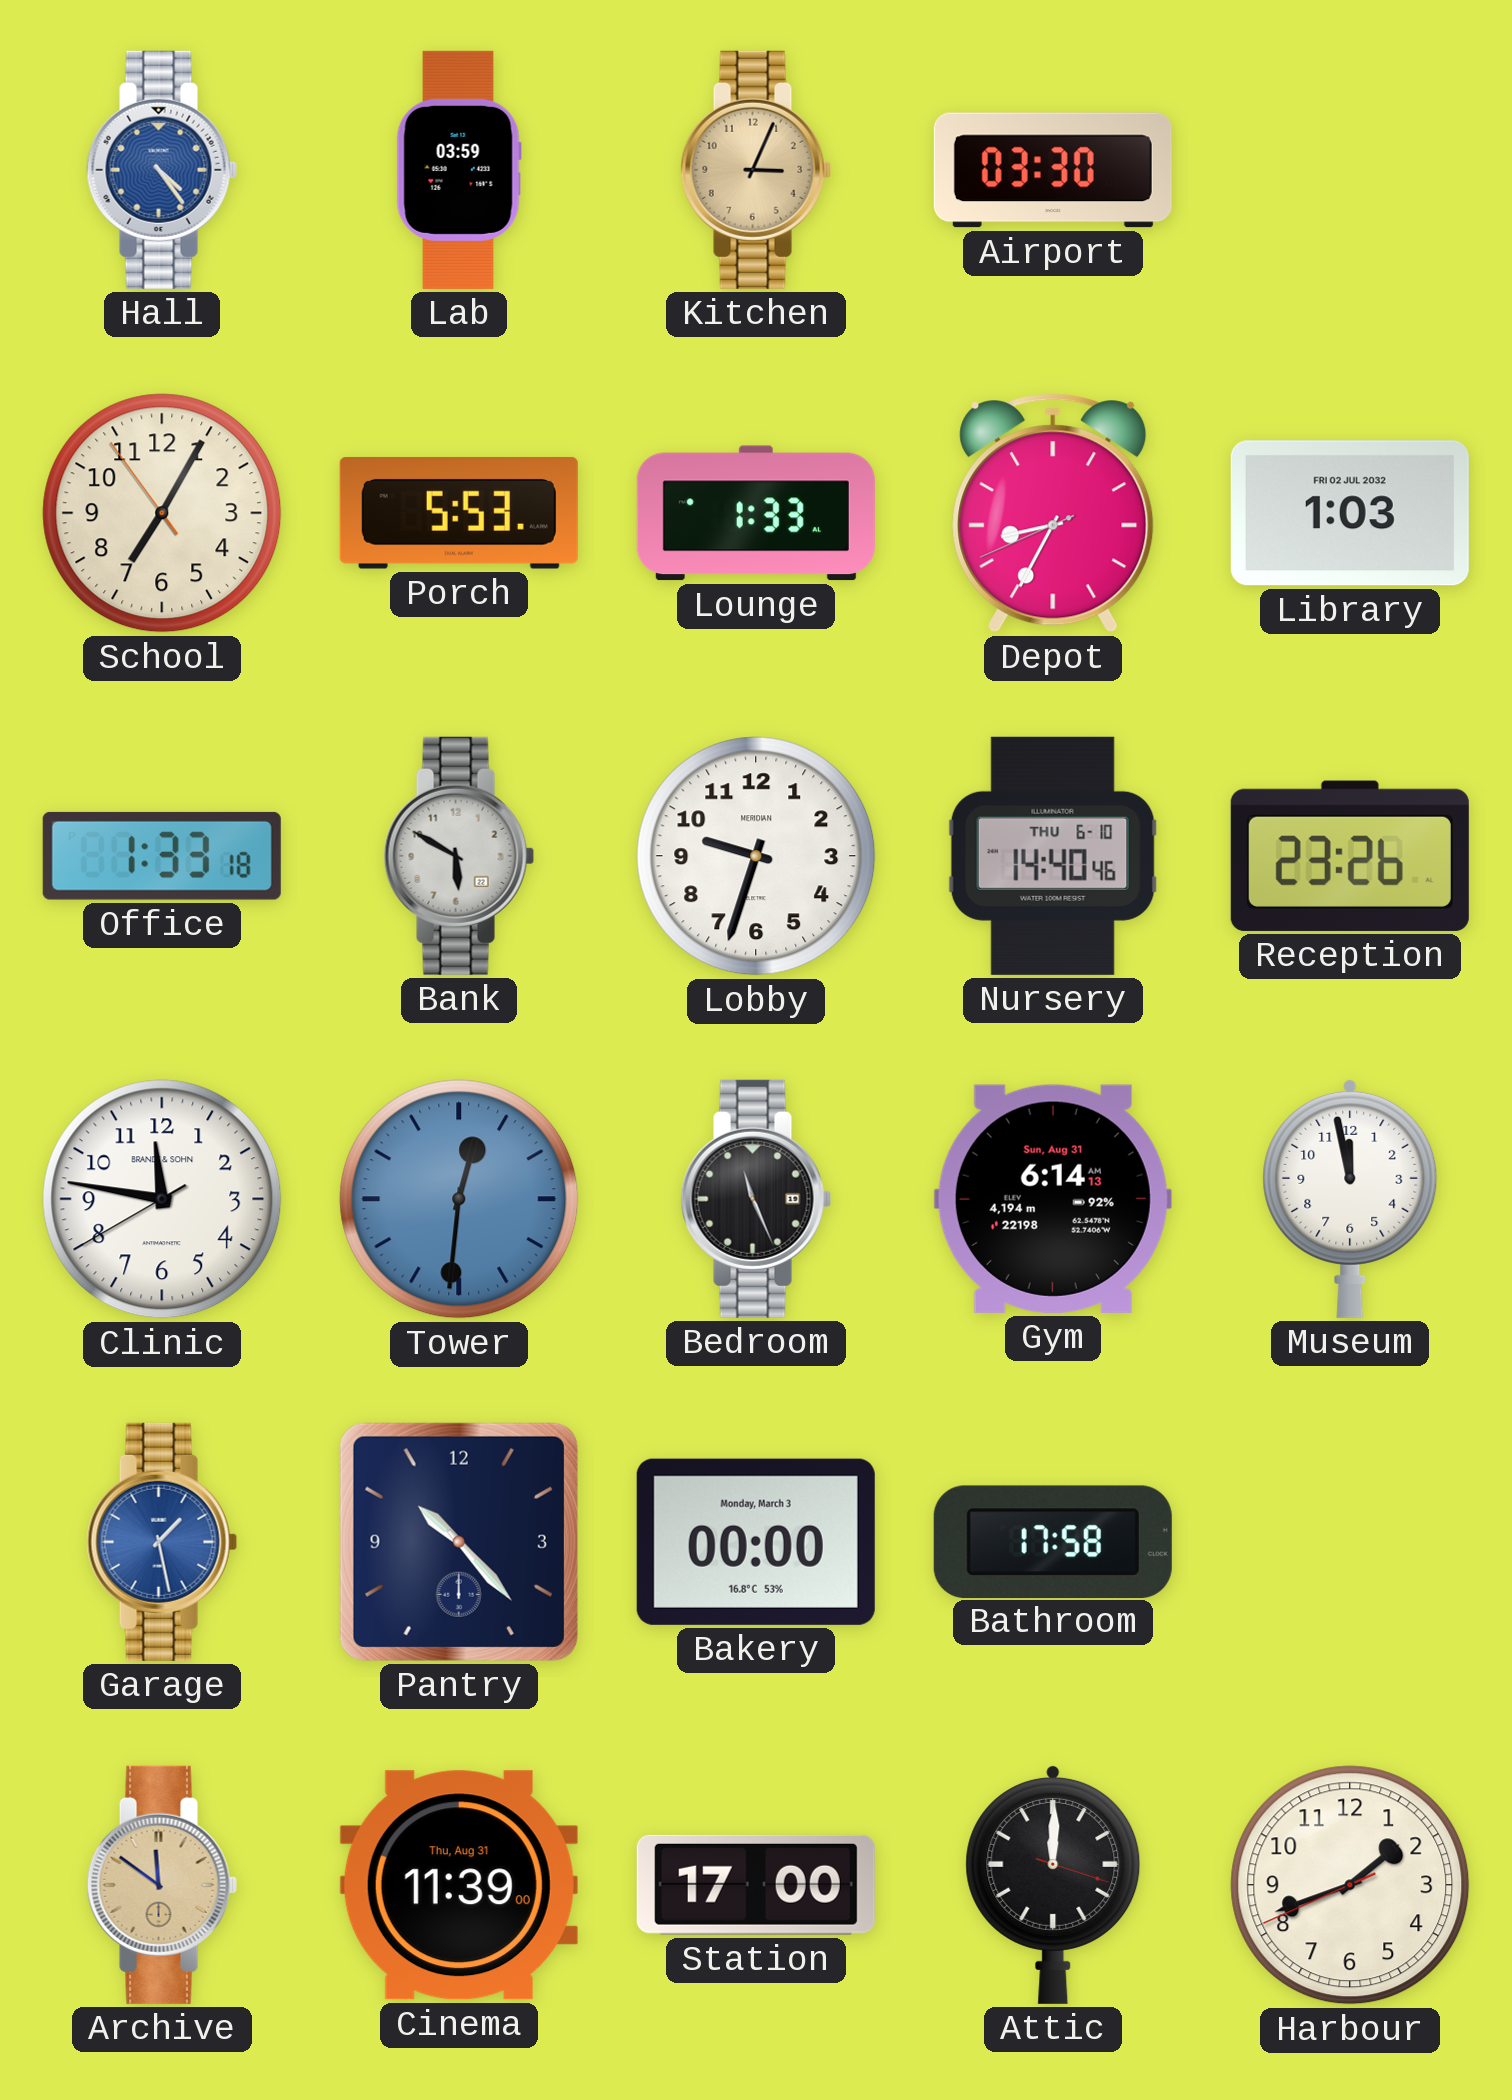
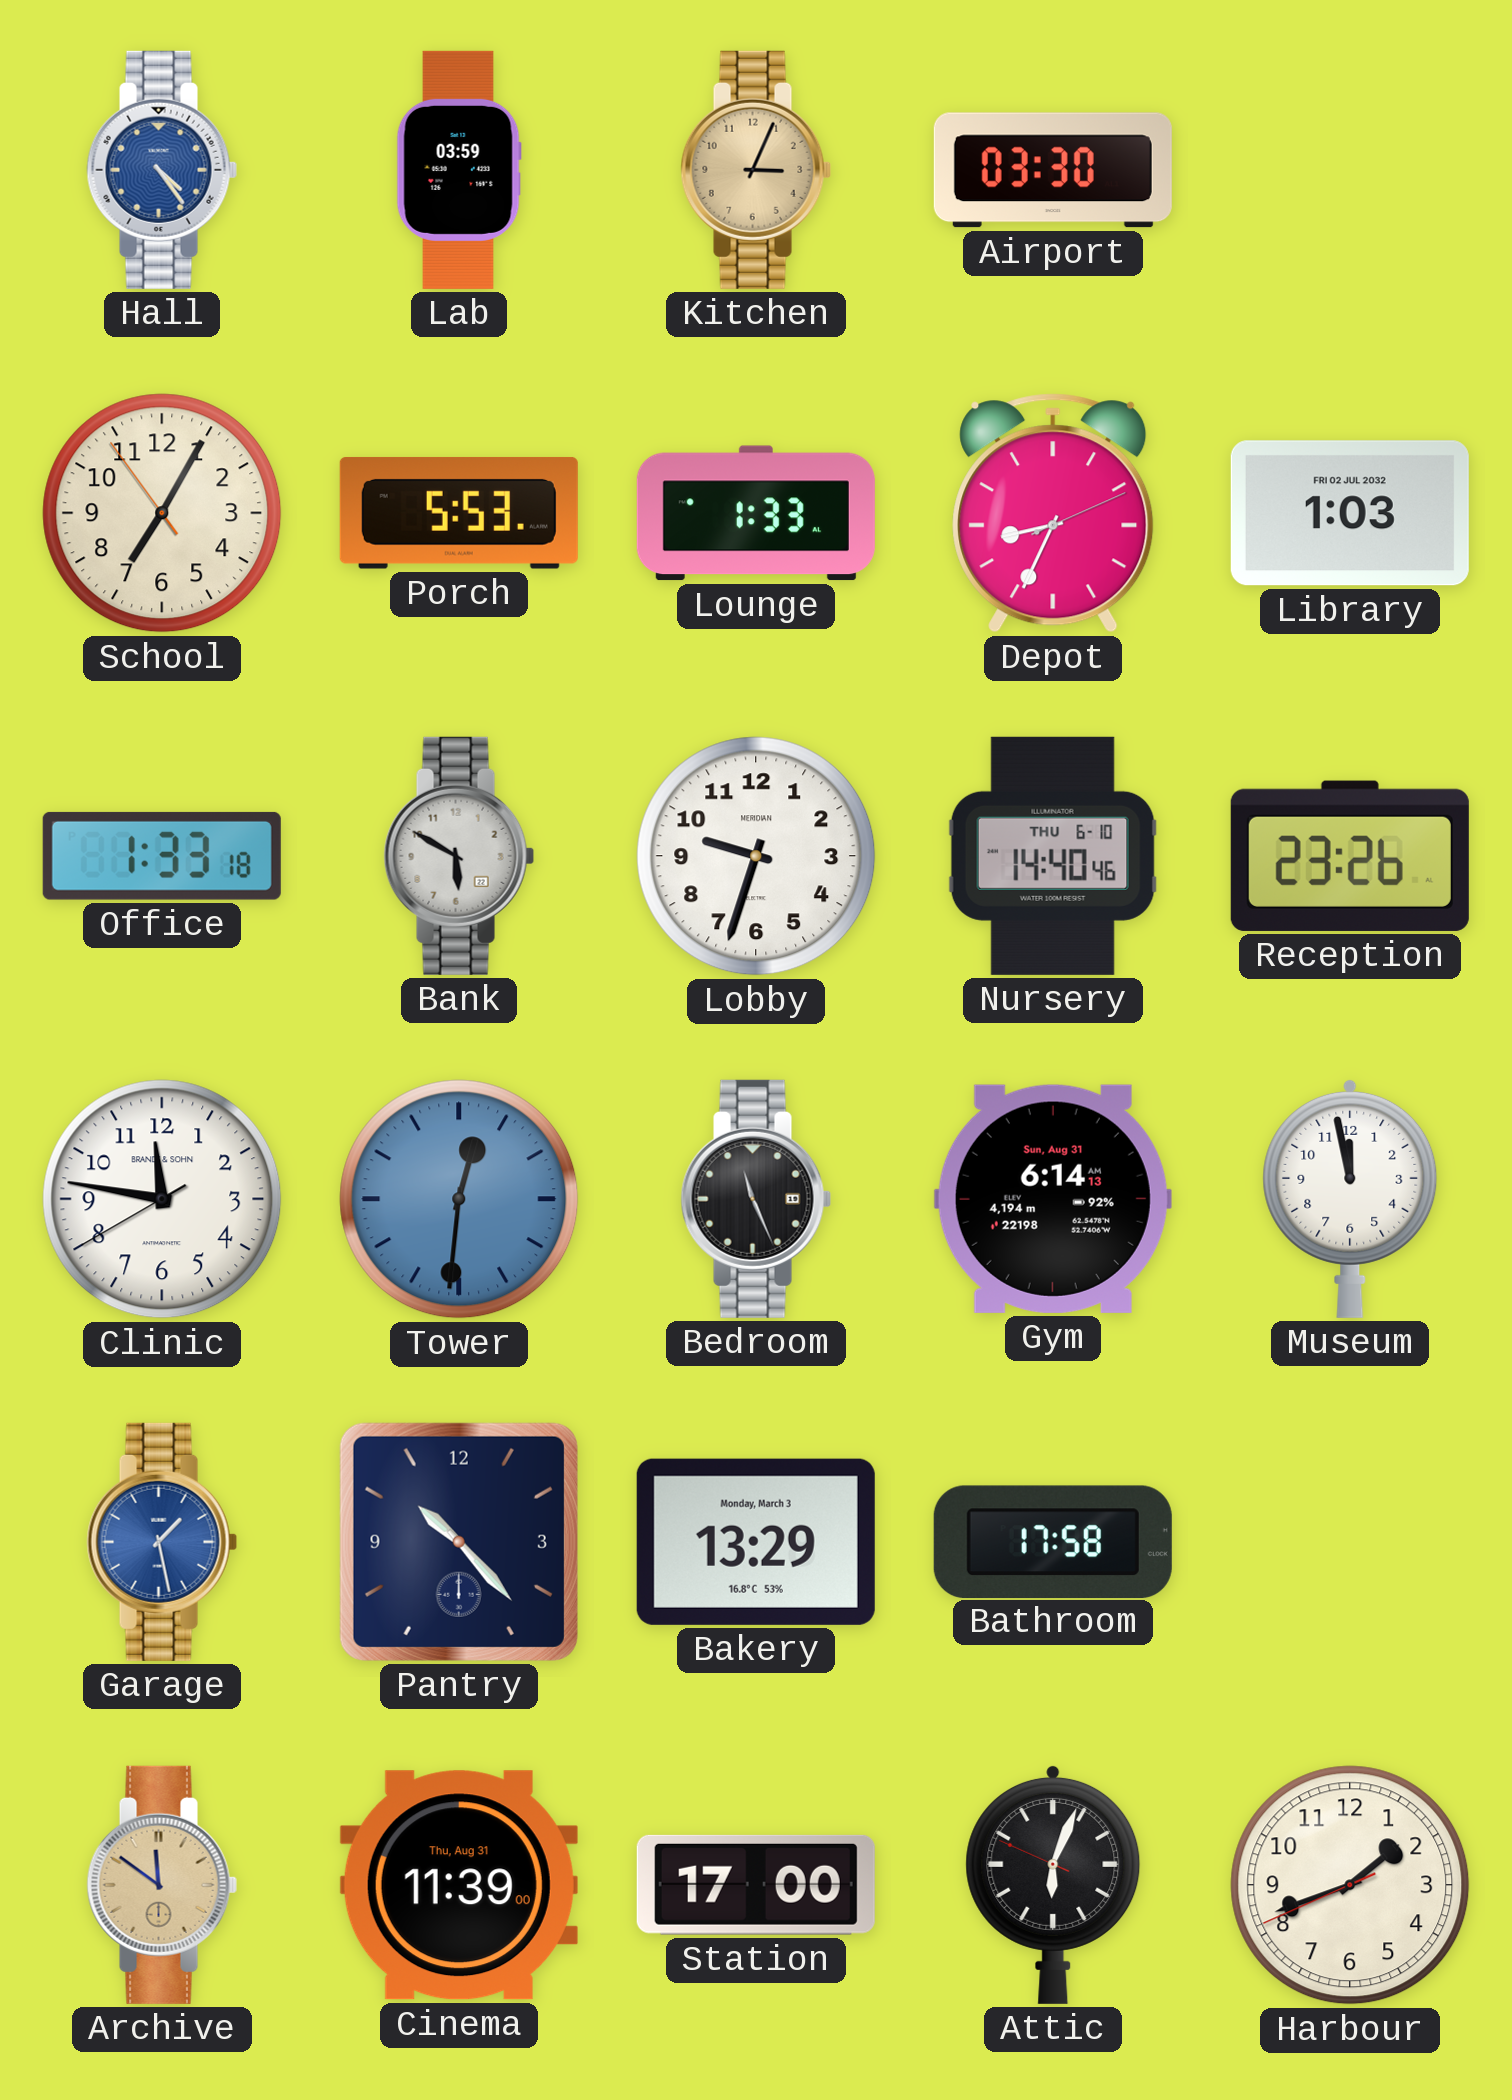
Depot: 8:34:41 -> 8:34:11
Bakery: 00:00 -> 13:29
Attic: 12:00 -> 6:03
